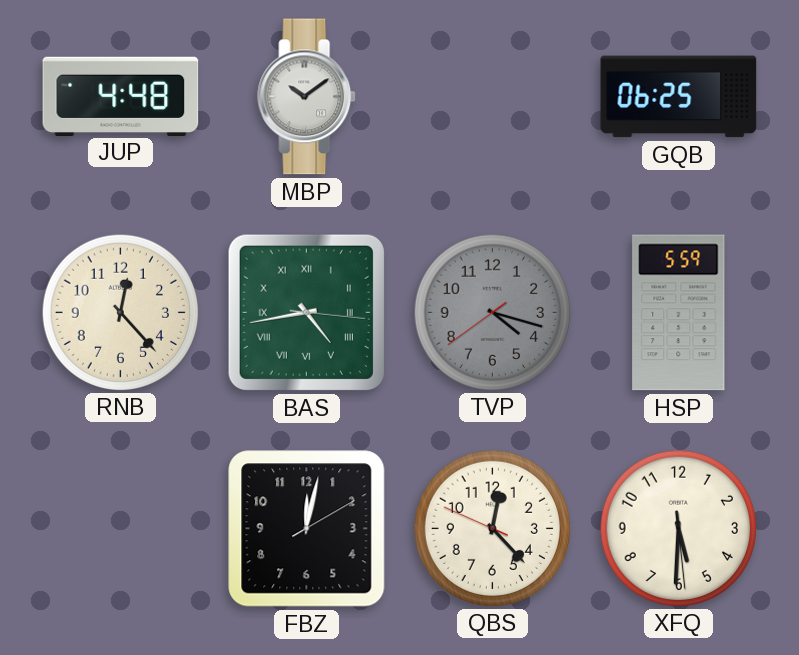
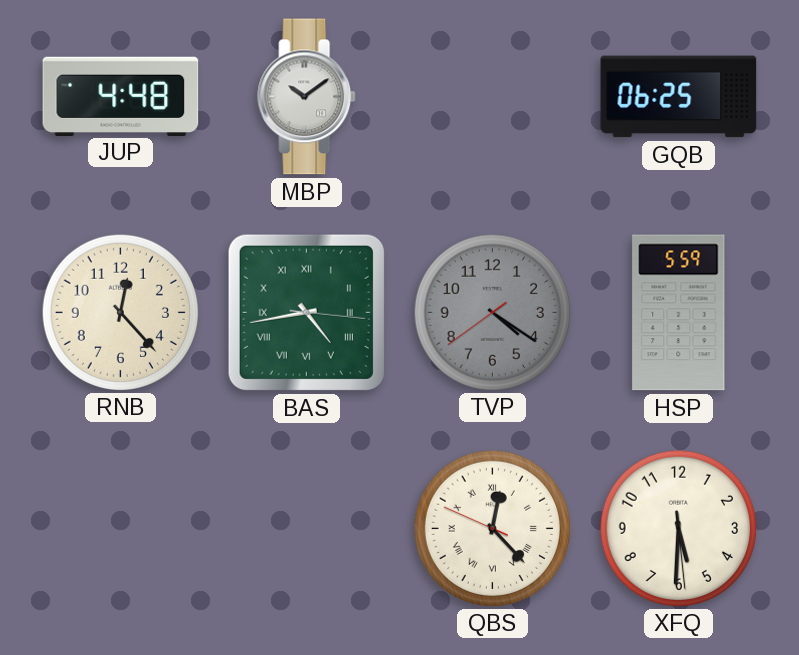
TVP: 4:17 -> 4:20
FBZ: 12:02 -> none
QBS numerals: Arabic -> Roman
